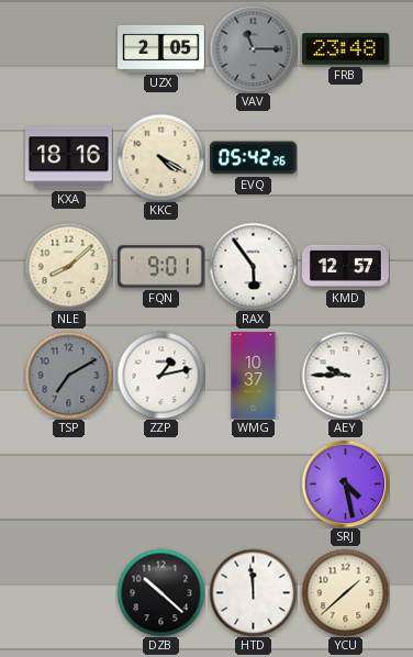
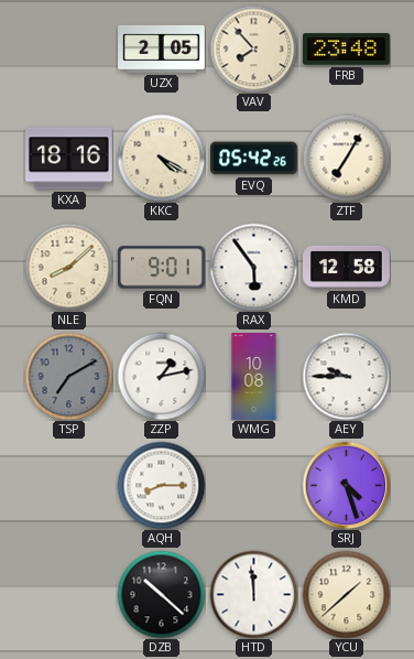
VAV: 11:15 -> 7:53
VAV dial: grey -> cream
ZTF: none -> 7:05
KMD: 12:57 -> 12:58
WMG: 10:37 -> 10:08
AQH: none -> 8:15
SRJ: 4:28 -> 4:27
